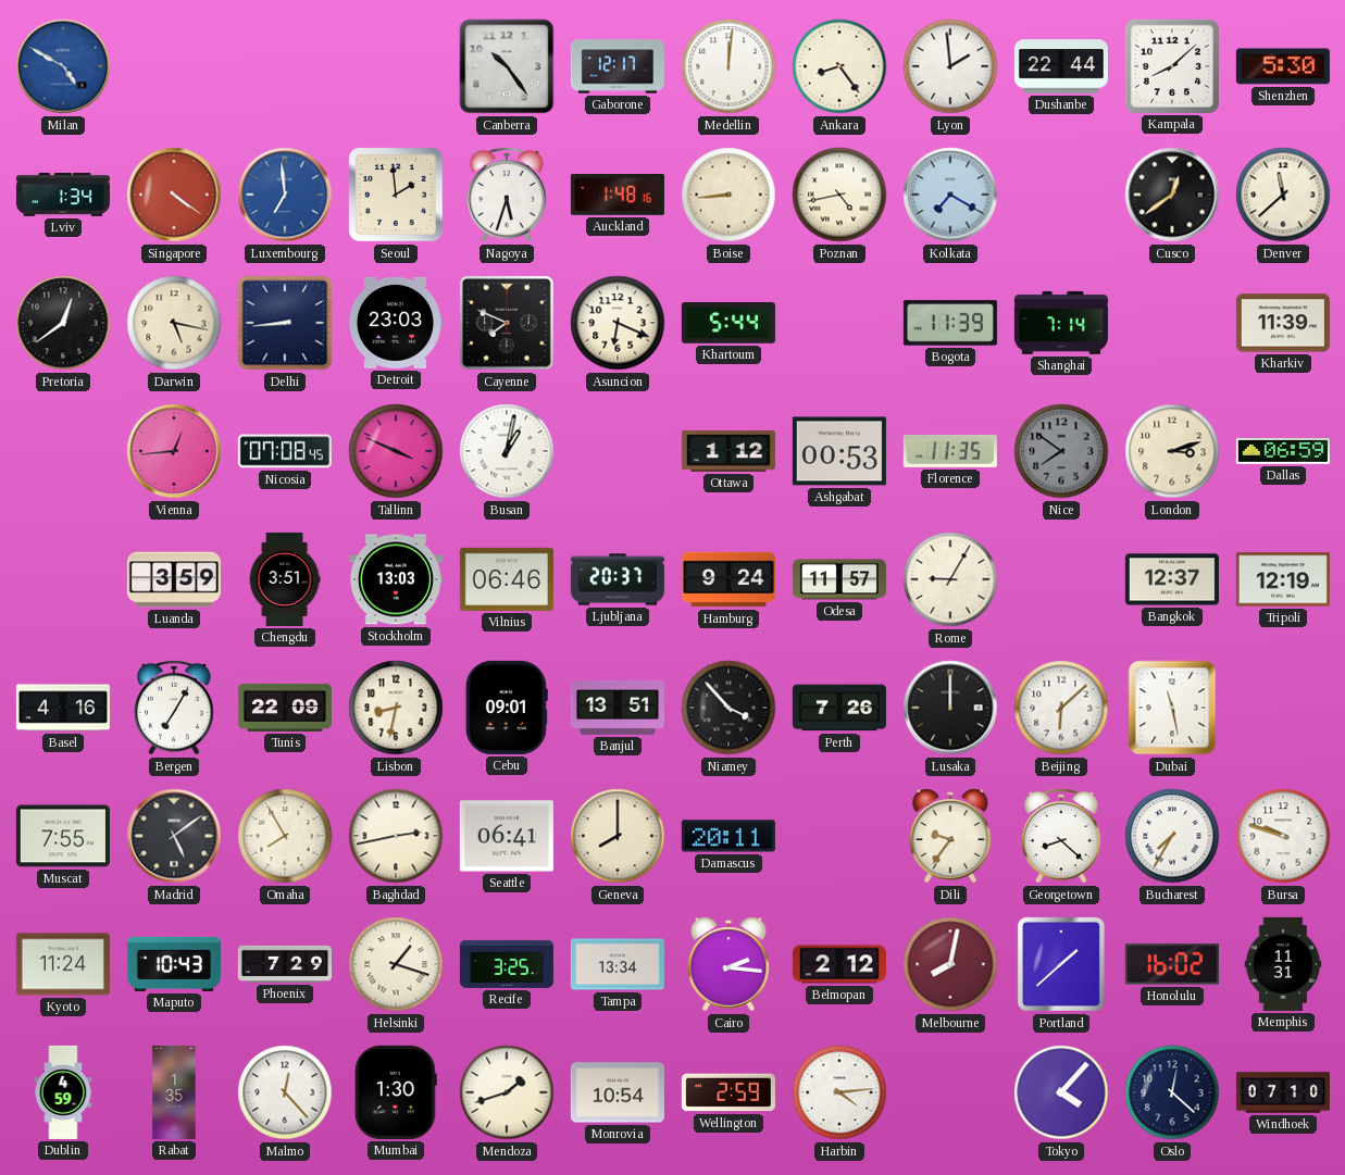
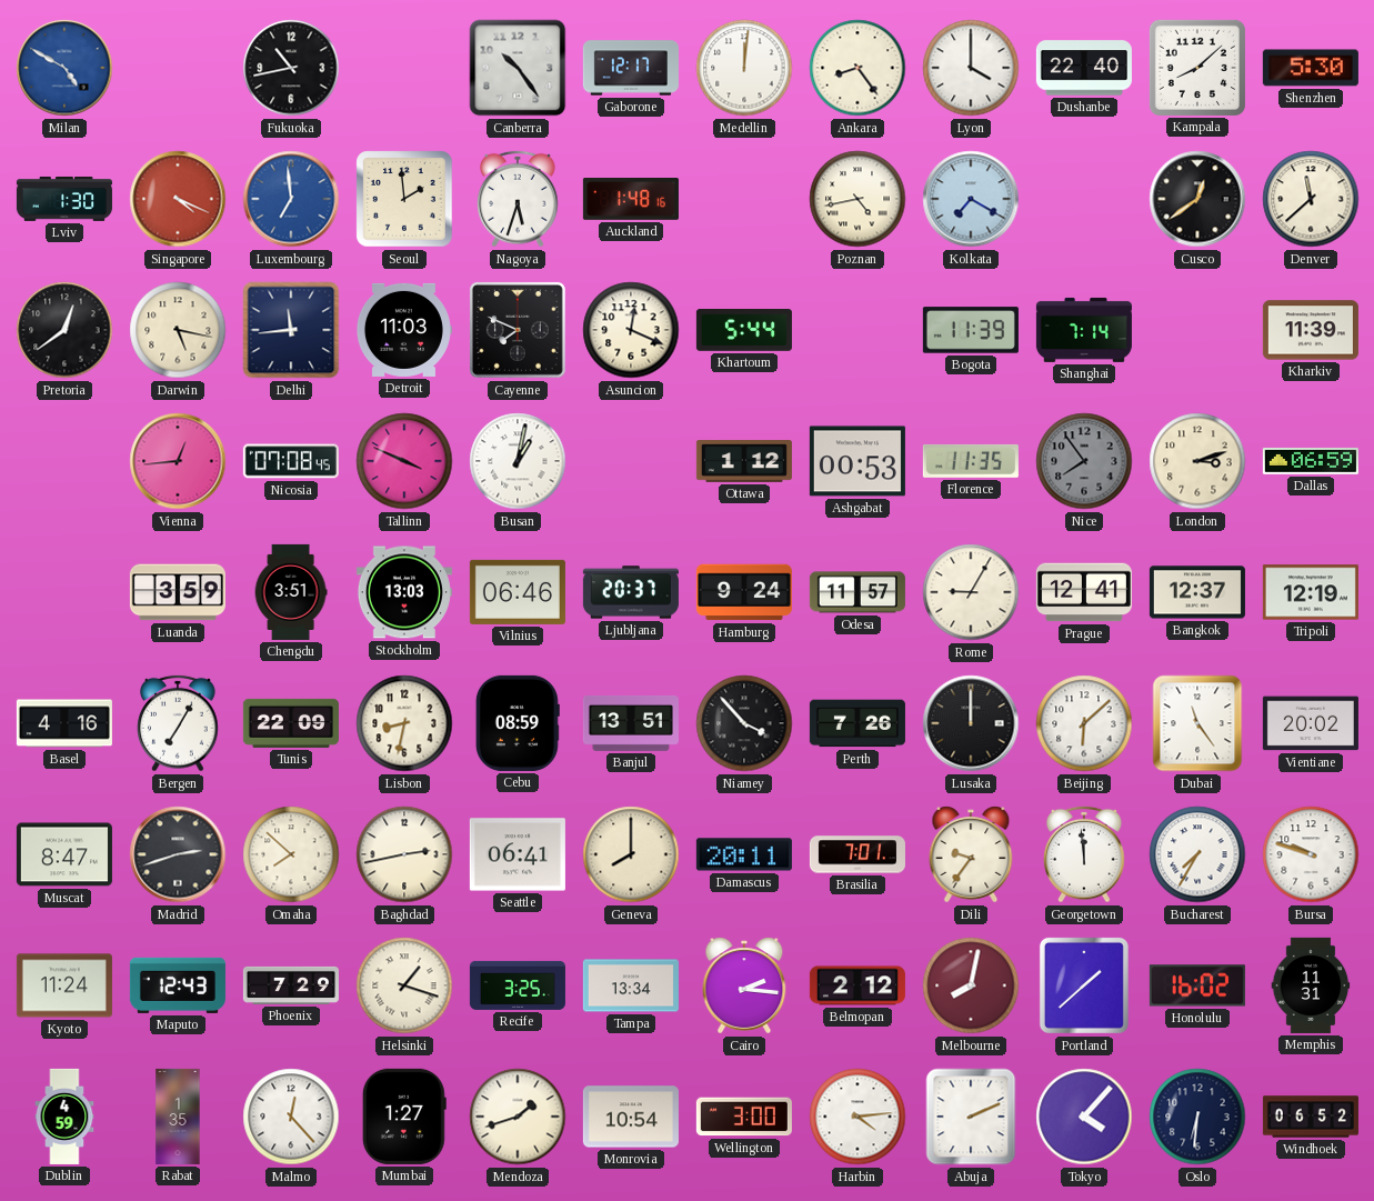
Fukuoka: none -> 10:43
Lyon: 1:59 -> 4:00
Dushanbe: 22:44 -> 22:40
Lviv: 1:34 -> 1:30
Singapore: 4:21 -> 4:19
Boise: 8:44 -> none
Delhi: 8:44 -> 11:44
Detroit: 23:03 -> 11:03
Asuncion: 6:19 -> 12:19
Nice: 7:51 -> 7:54
Prague: none -> 12:41
Cebu: 09:01 -> 08:59
Dubai: 11:28 -> 11:24
Vientiane: none -> 20:02
Muscat: 7:55 -> 8:47
Madrid: 5:09 -> 2:42
Omaha: 7:55 -> 7:52
Brasilia: none -> 7:01
Georgetown: 8:22 -> 11:59
Maputo: 10:43 -> 12:43
Mumbai: 1:30 -> 1:27
Wellington: 2:59 -> 3:00
Abuja: none -> 2:11
Oslo: 12:22 -> 6:31
Windhoek: 07:10 -> 06:52
